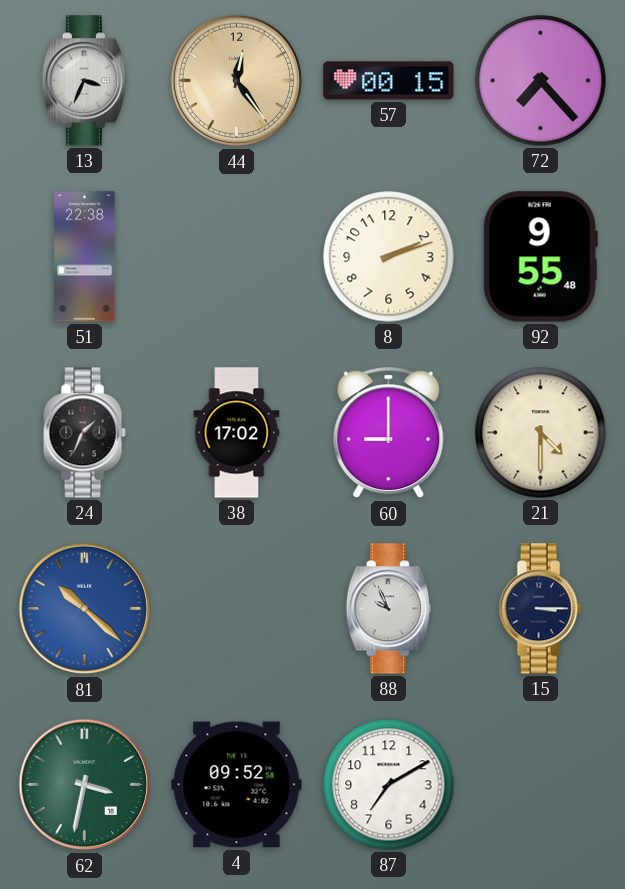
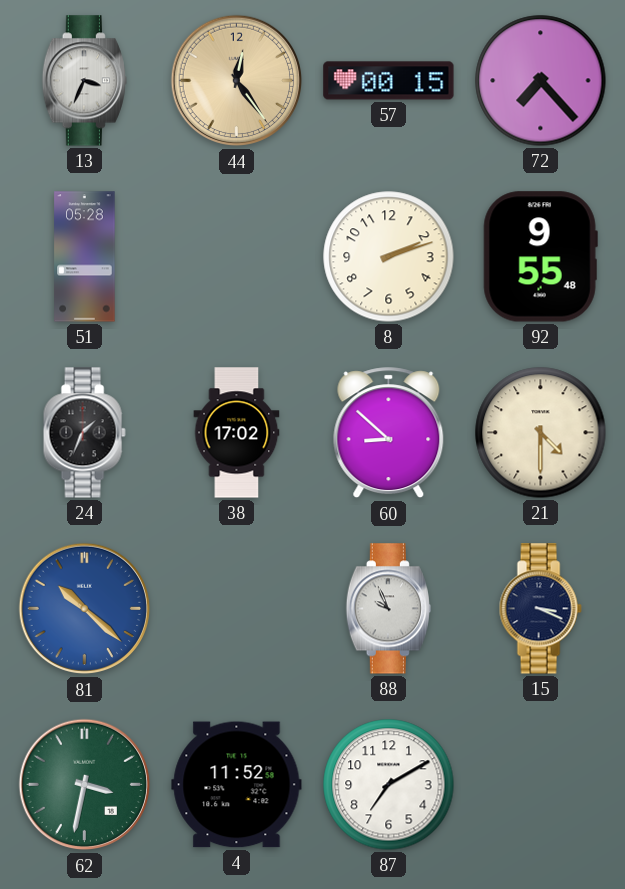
51: 22:38 -> 05:28
60: 9:00 -> 8:52
15: 3:15 -> 3:19
4: 09:52 -> 11:52
